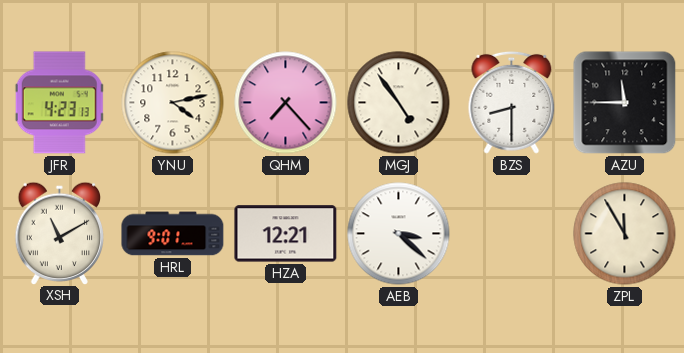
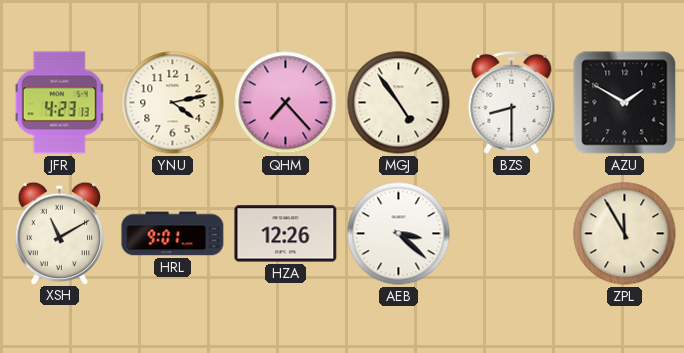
AZU: 11:45 -> 1:50
HZA: 12:21 -> 12:26
